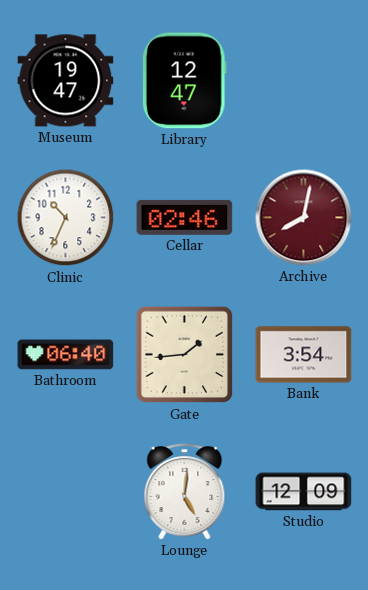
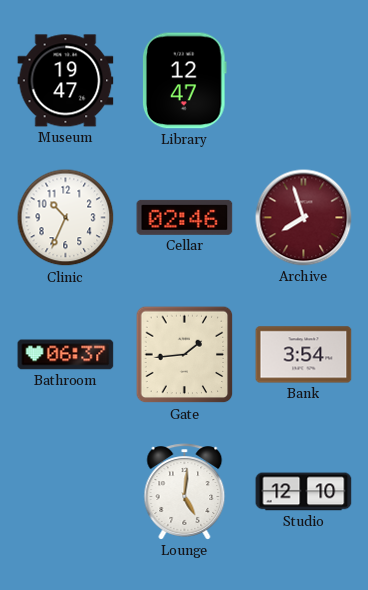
Archive: 8:02 -> 7:57
Bathroom: 06:40 -> 06:37
Studio: 12:09 -> 12:10
